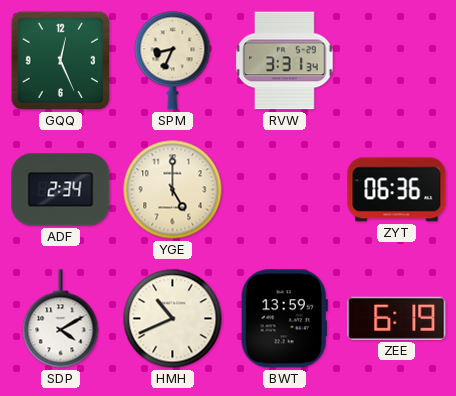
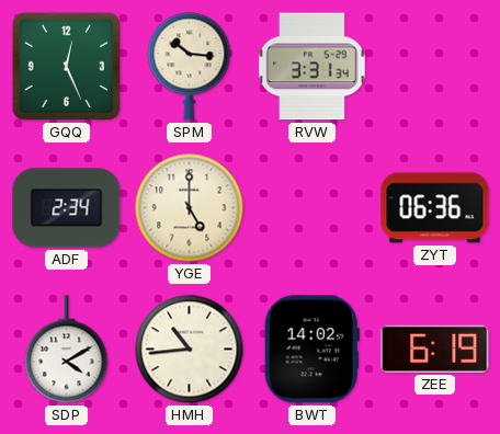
SPM: 8:34 -> 10:16
HMH: 10:41 -> 10:44
BWT: 13:59 -> 14:02
